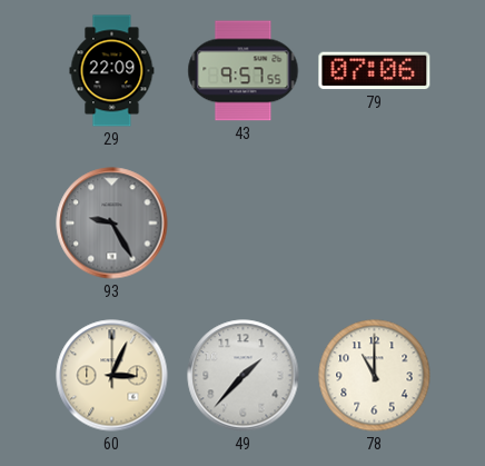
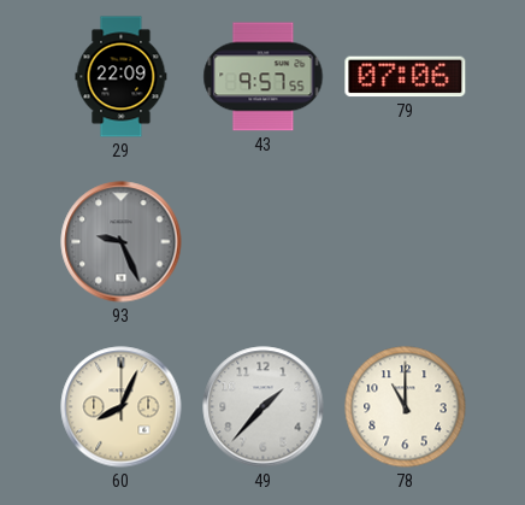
93: 9:25 -> 9:26
60: 3:04 -> 8:04
